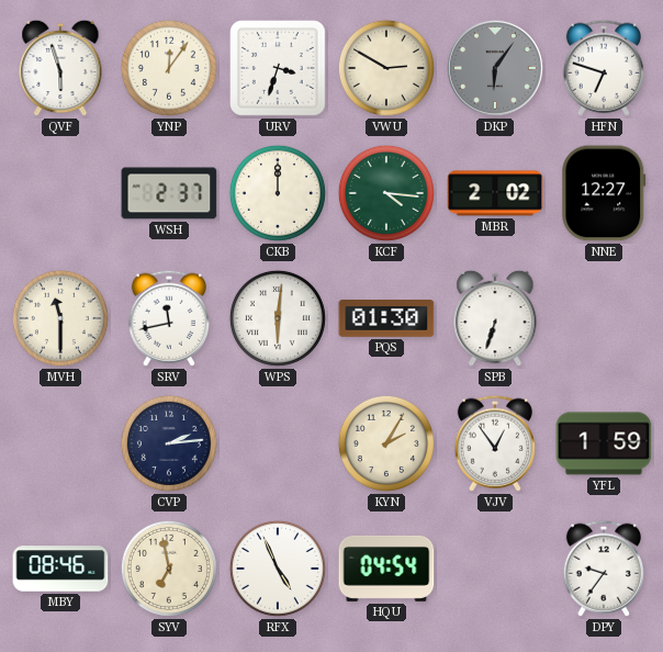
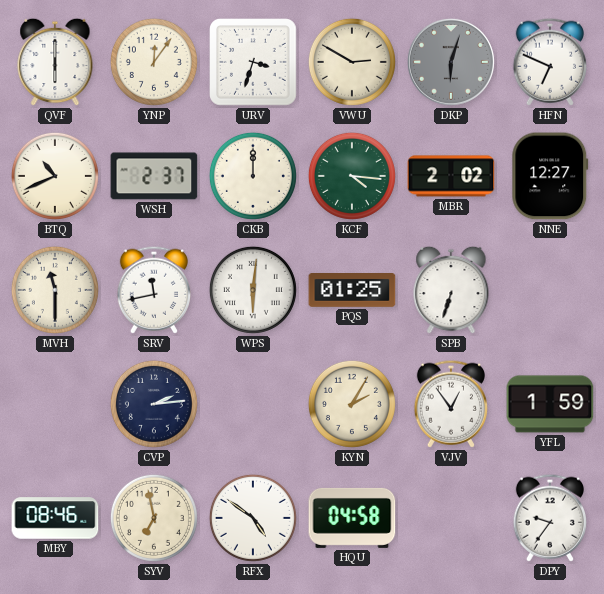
QVF: 5:57 -> 6:00
DKP: 6:06 -> 6:03
HFN: 6:48 -> 6:49
BTQ: none -> 10:41
PQS: 01:30 -> 01:25
RFX: 4:56 -> 4:51
HQU: 04:54 -> 04:58
